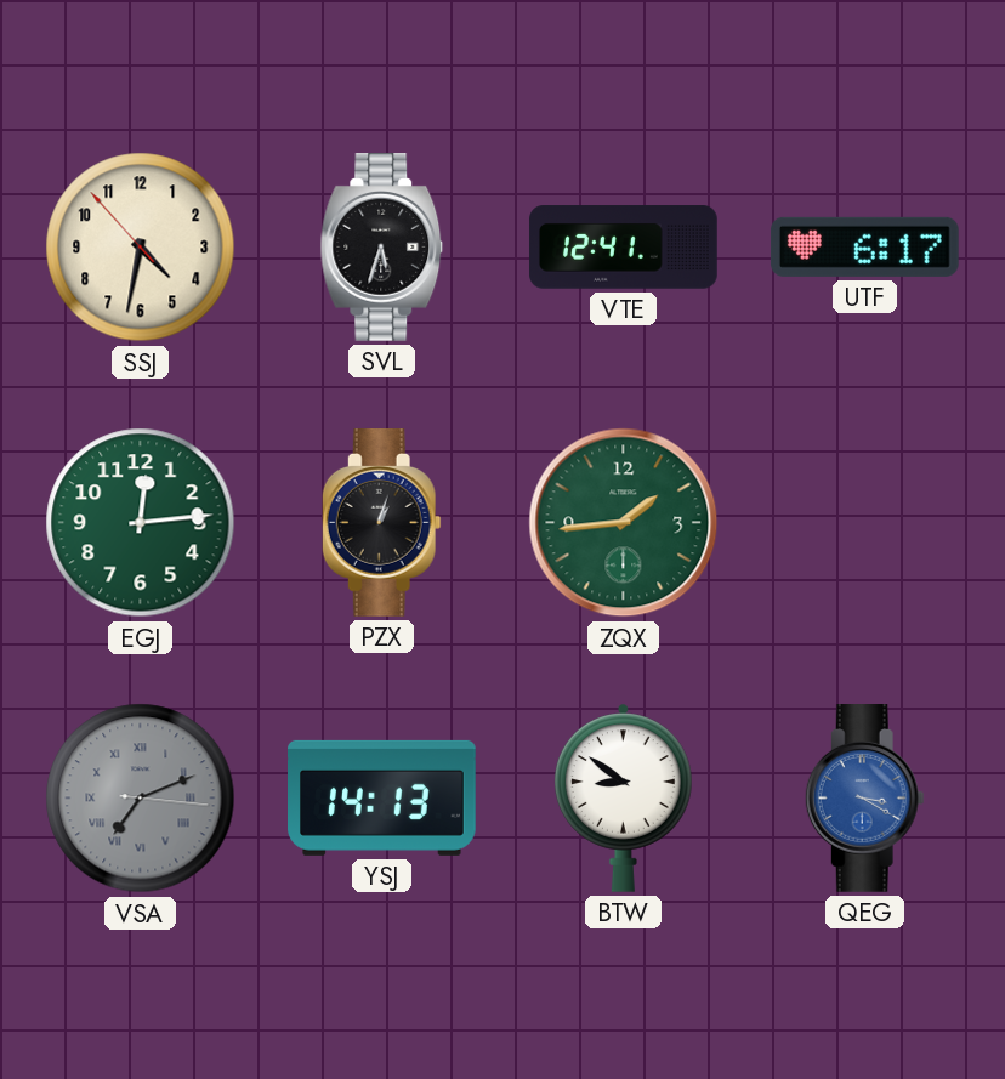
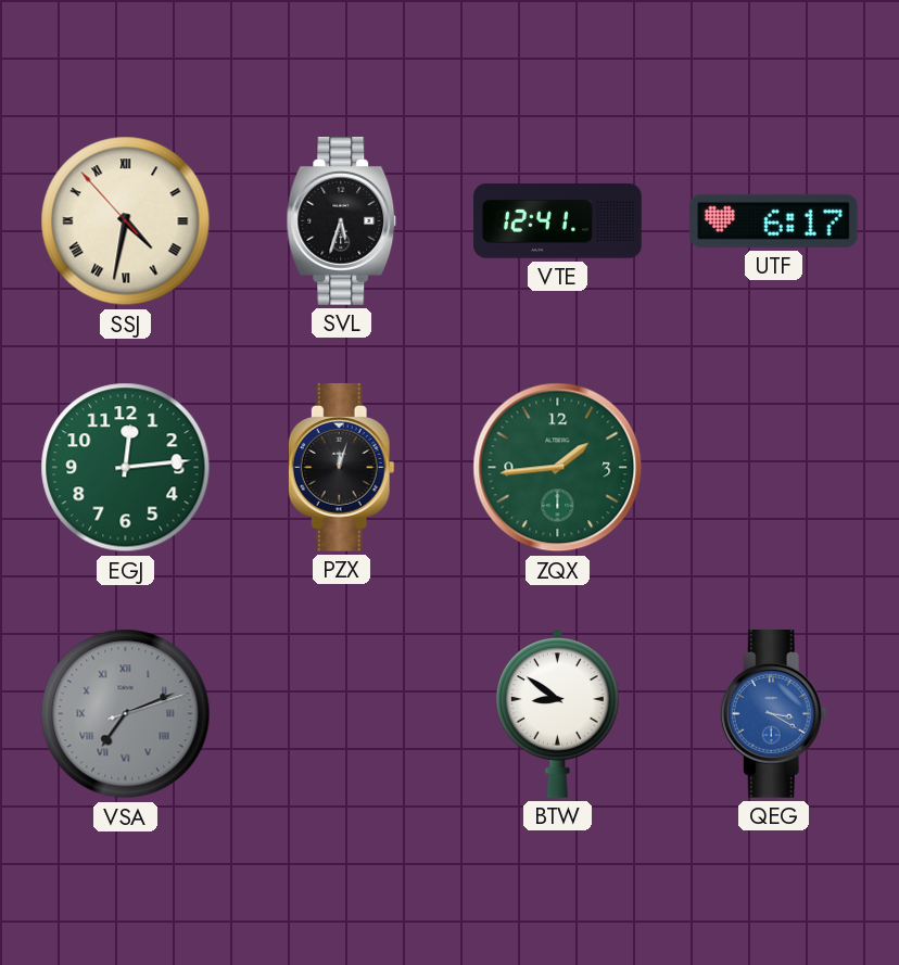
SSJ numerals: Arabic -> Roman
PZX: 1:03 -> 12:03
VSA: 7:11:16 -> 7:11:12
YSJ: 14:13 -> none
